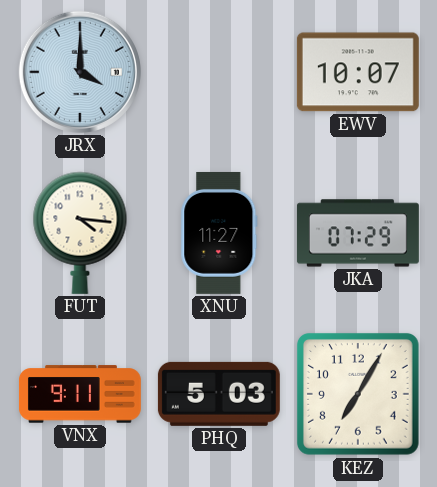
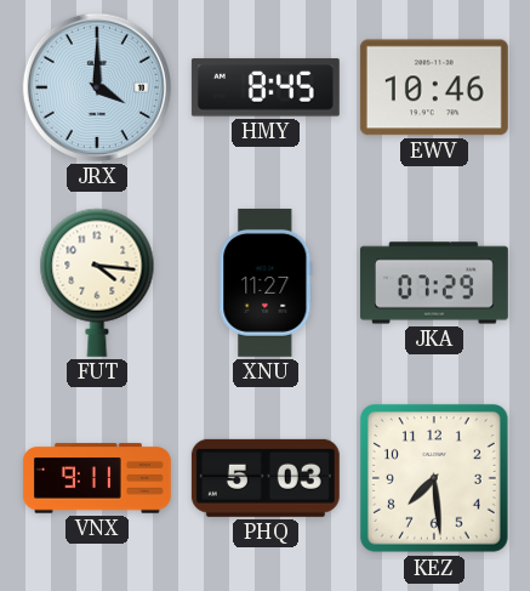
HMY: none -> 8:45
EWV: 10:07 -> 10:46
KEZ: 7:05 -> 7:29
